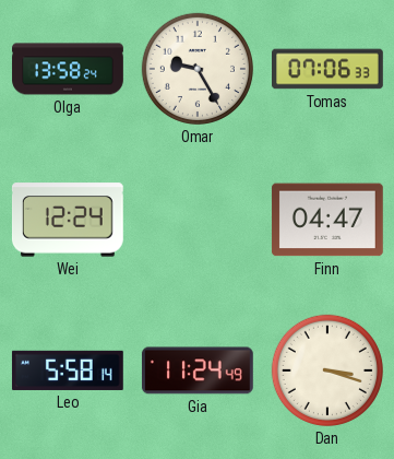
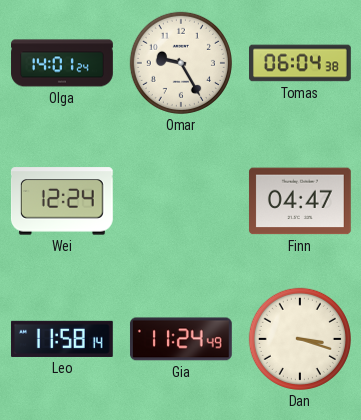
Olga: 13:58 -> 14:01
Tomas: 07:06 -> 06:04
Leo: 5:58 -> 11:58
